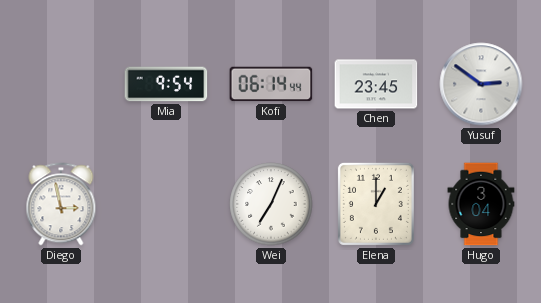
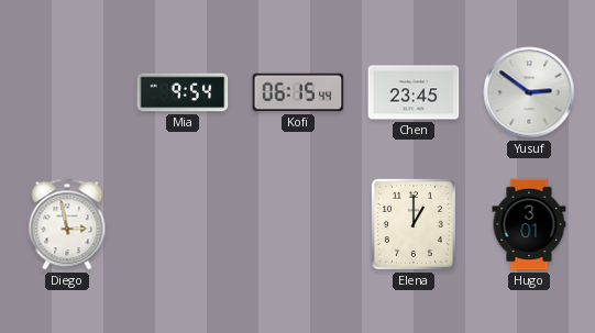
Kofi: 06:14 -> 06:15
Wei: 7:04 -> none
Hugo: 3:04 -> 3:01
